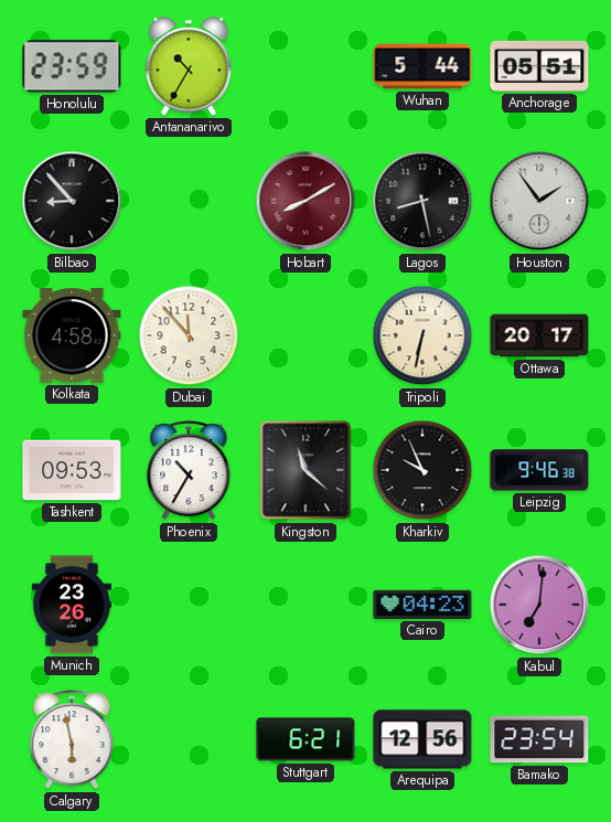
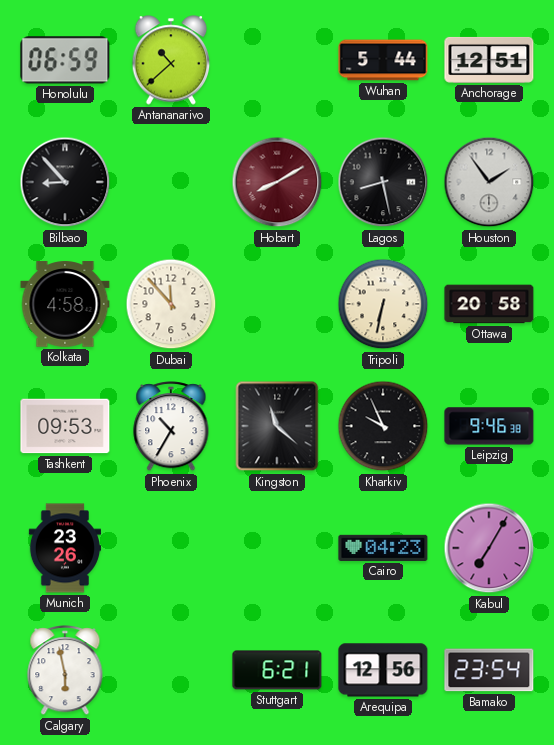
Honolulu: 23:59 -> 06:59
Antananarivo: 10:35 -> 10:38
Anchorage: 05:51 -> 12:51
Ottawa: 20:17 -> 20:58
Kabul: 7:01 -> 7:05
